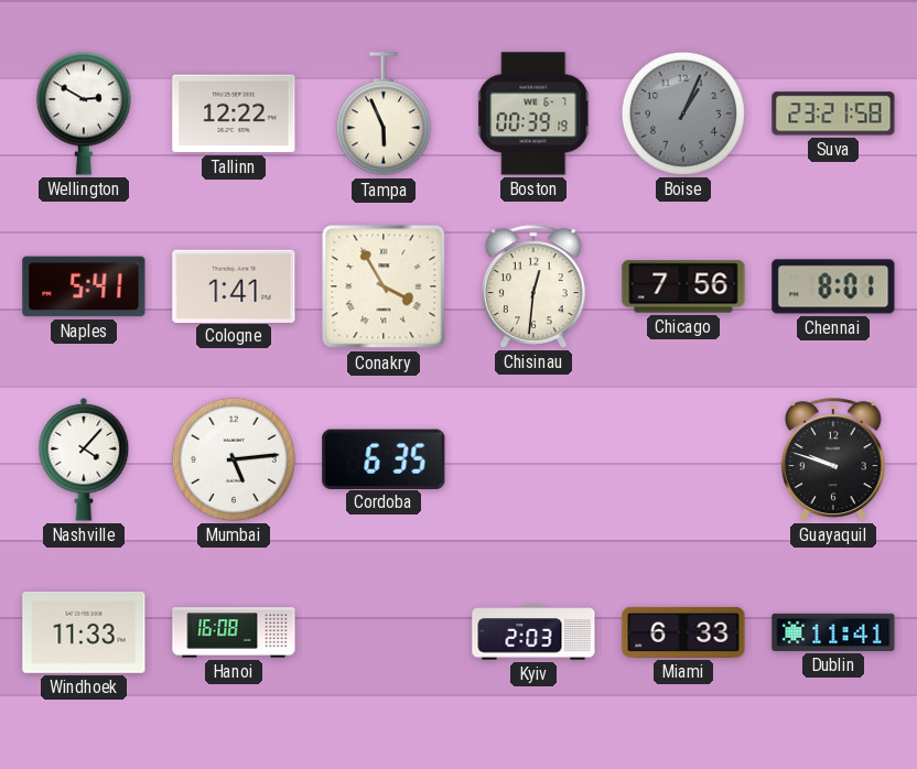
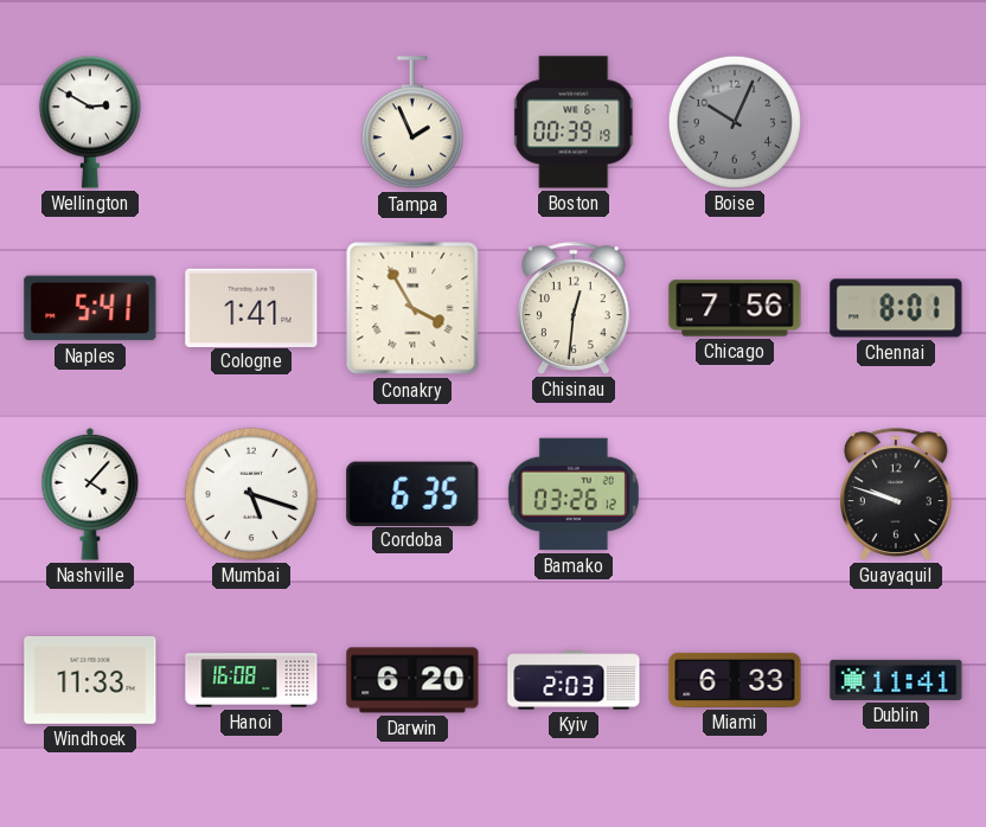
Tallinn: 12:22 -> none
Tampa: 5:56 -> 1:56
Boise: 1:04 -> 10:04
Suva: 23:21 -> none
Mumbai: 5:14 -> 5:18
Bamako: none -> 03:26
Darwin: none -> 6:20
